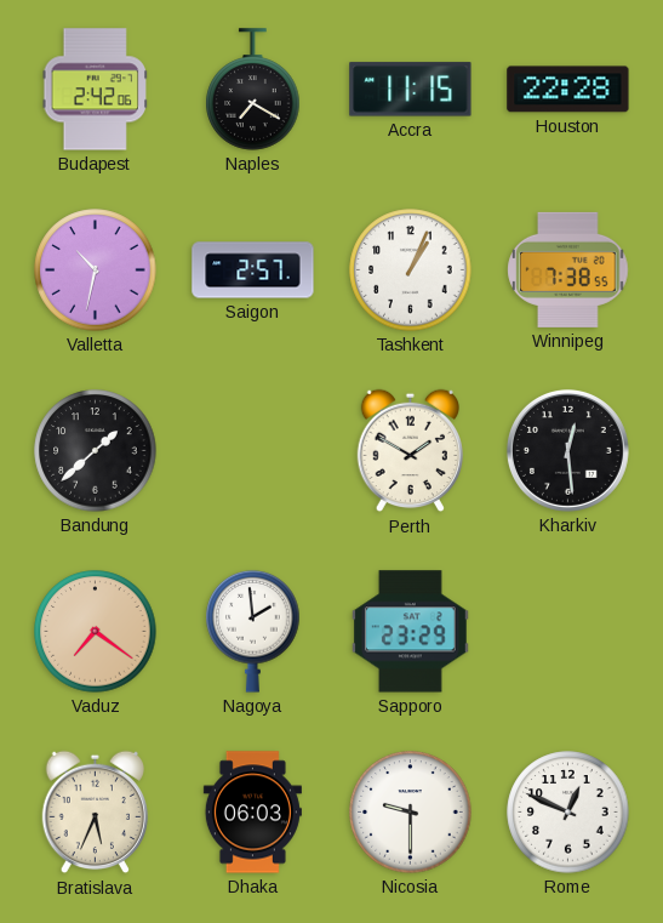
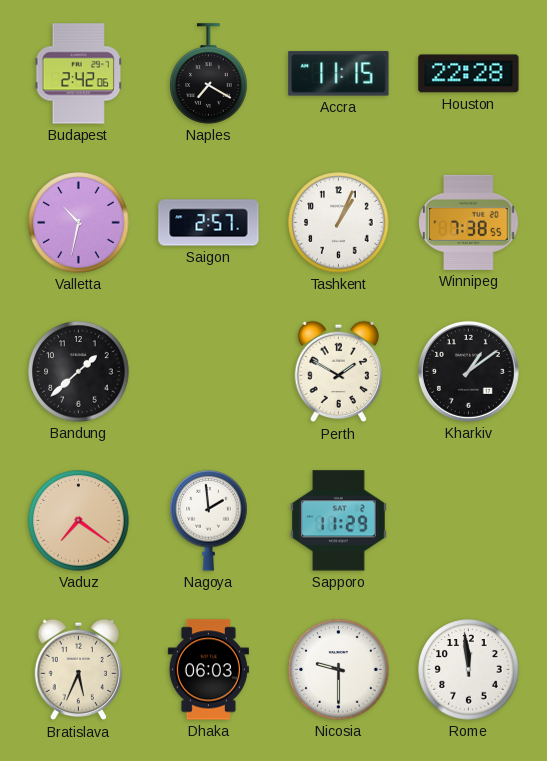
Kharkiv: 12:29 -> 1:09
Sapporo: 23:29 -> 11:29
Rome: 12:49 -> 11:59
